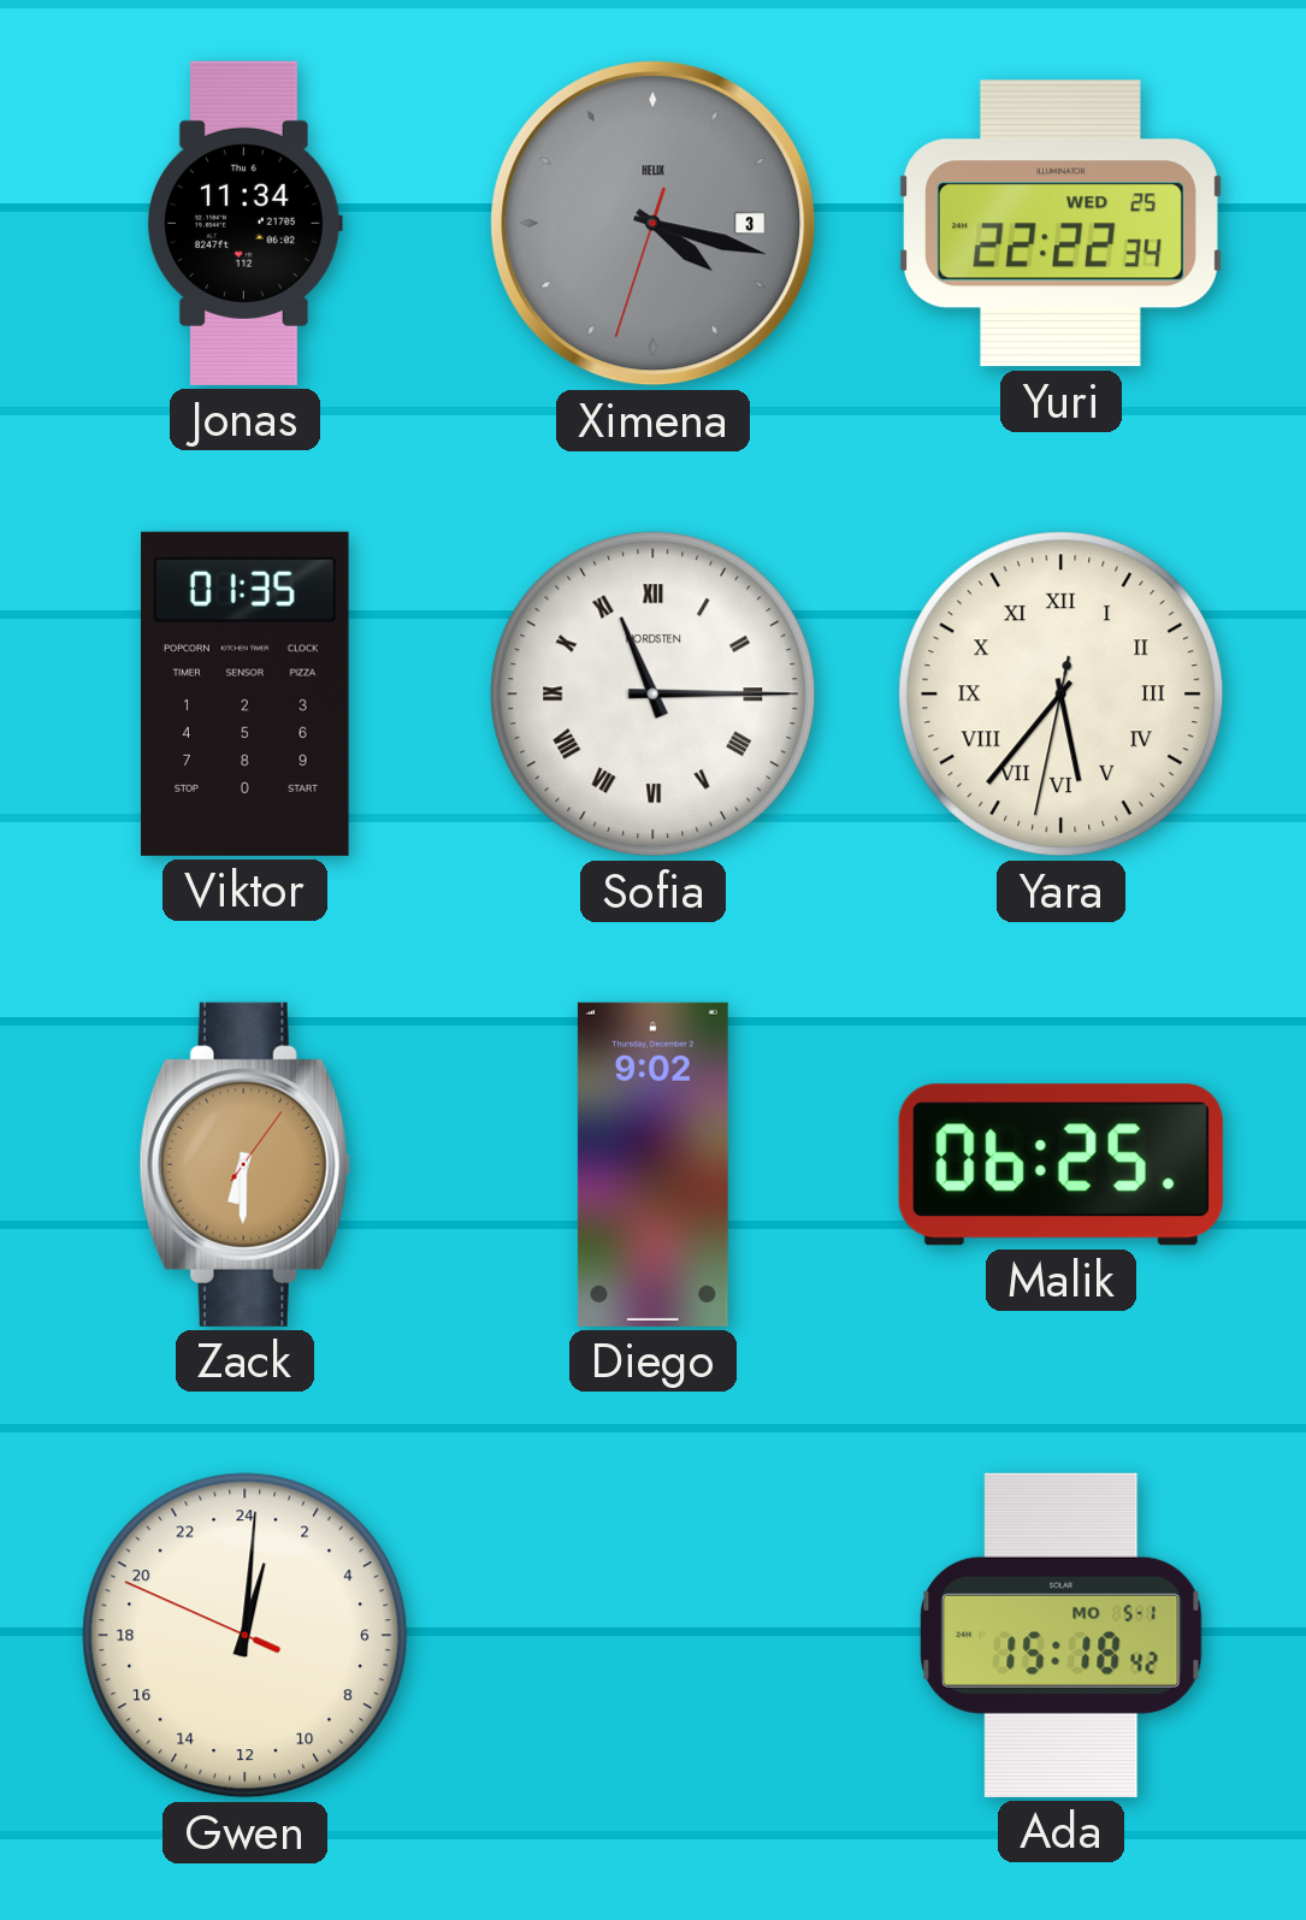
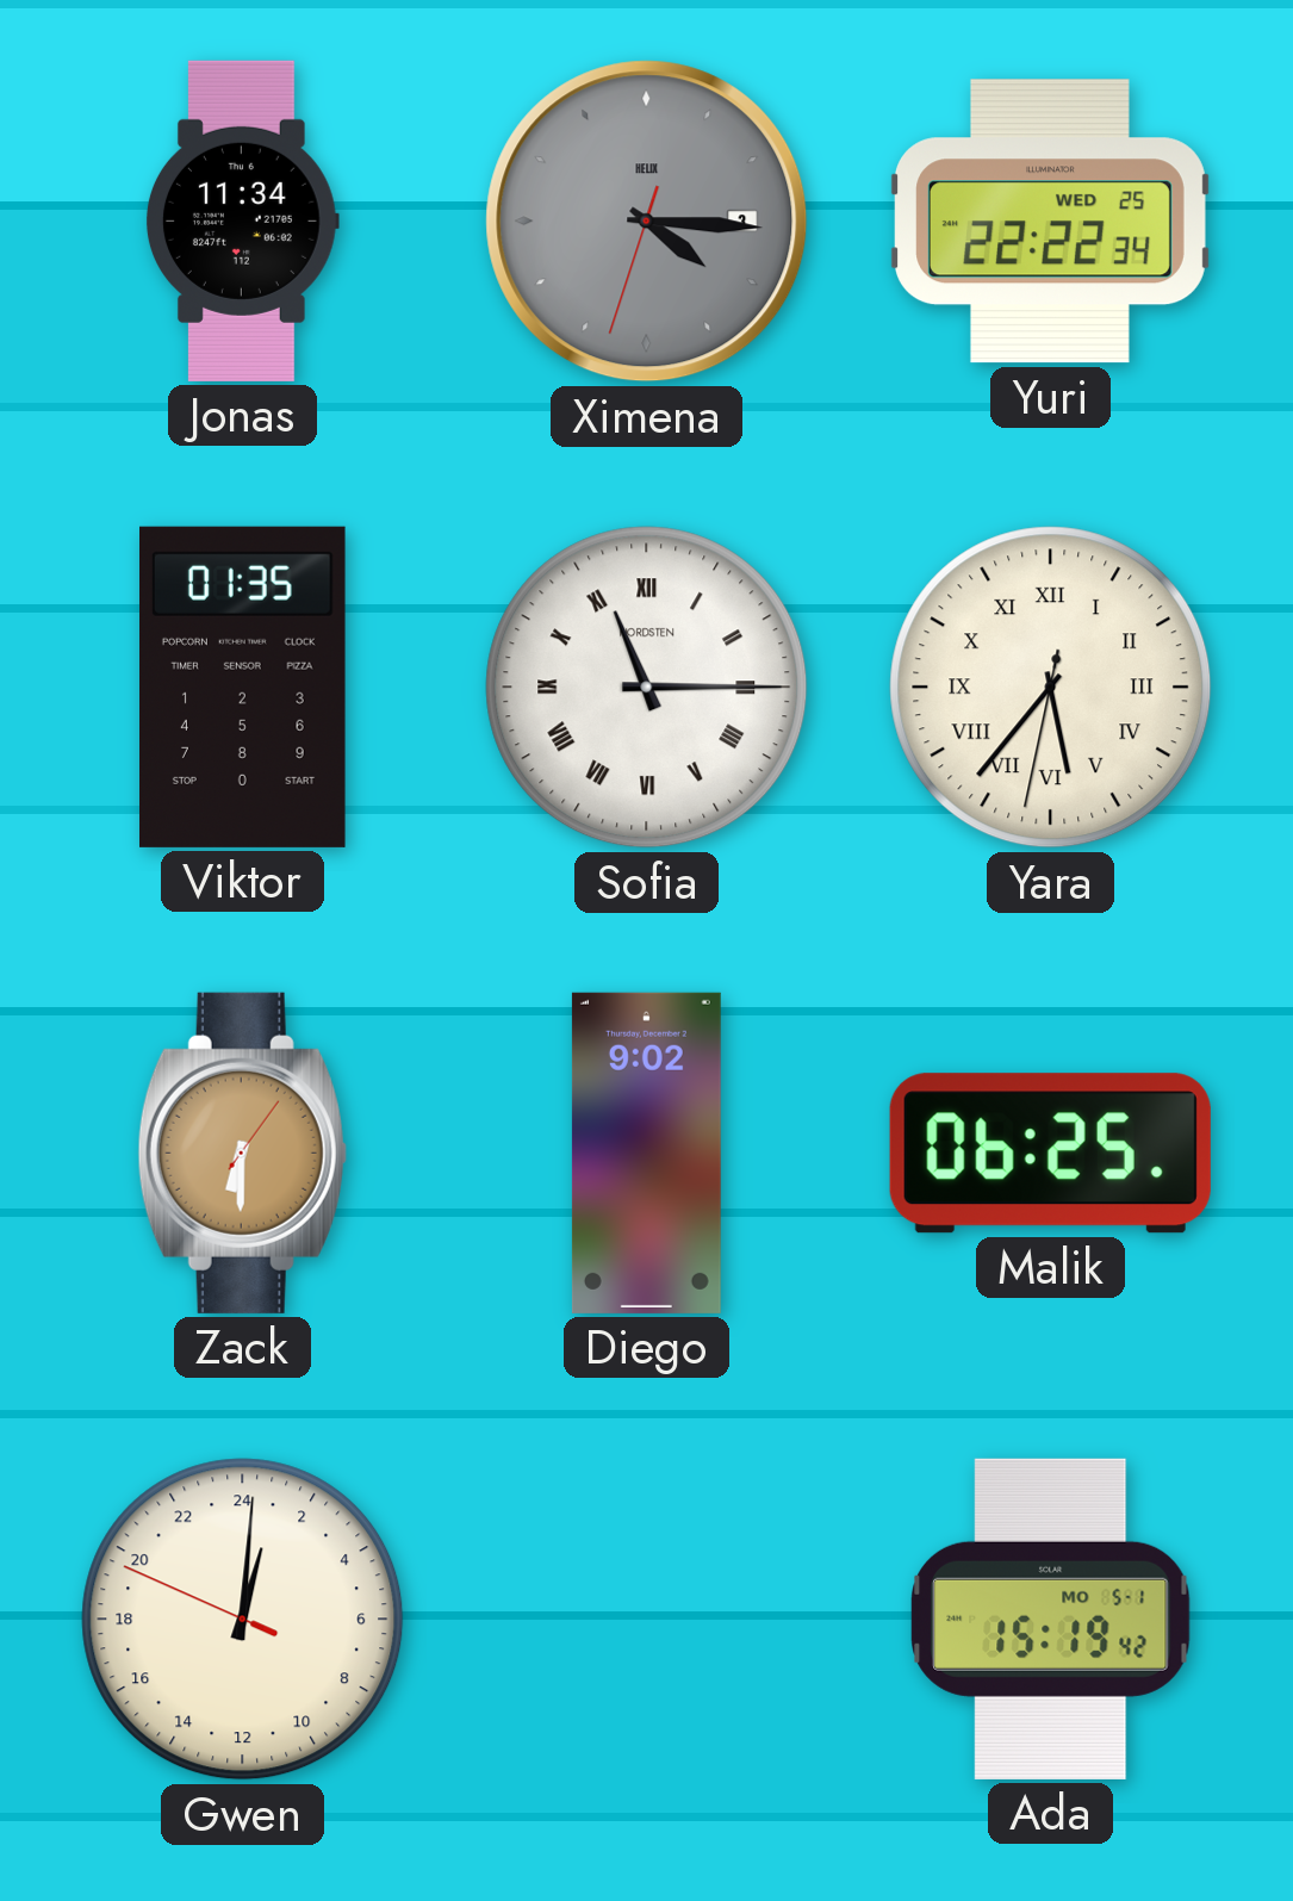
Ximena: 4:17 -> 4:15
Ada: 15:18 -> 15:19
